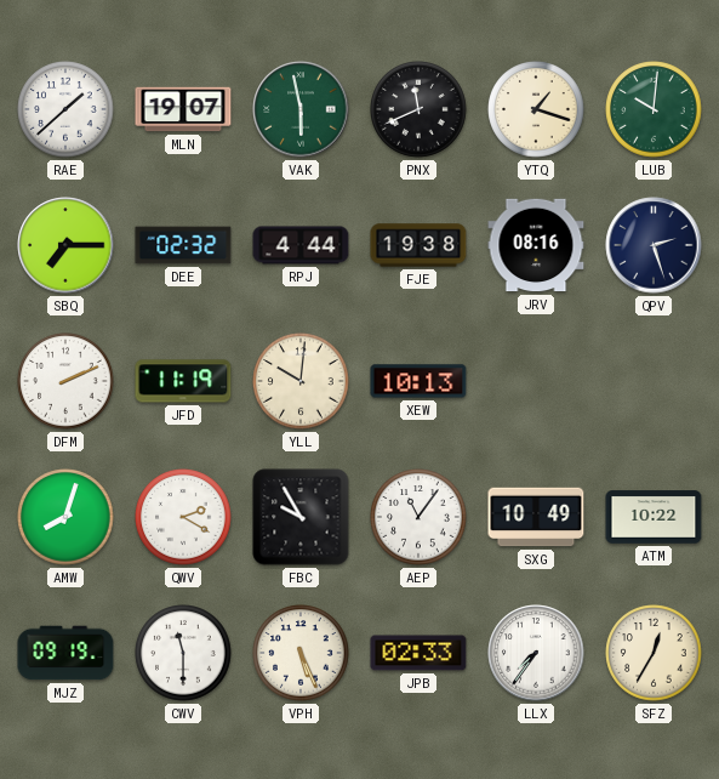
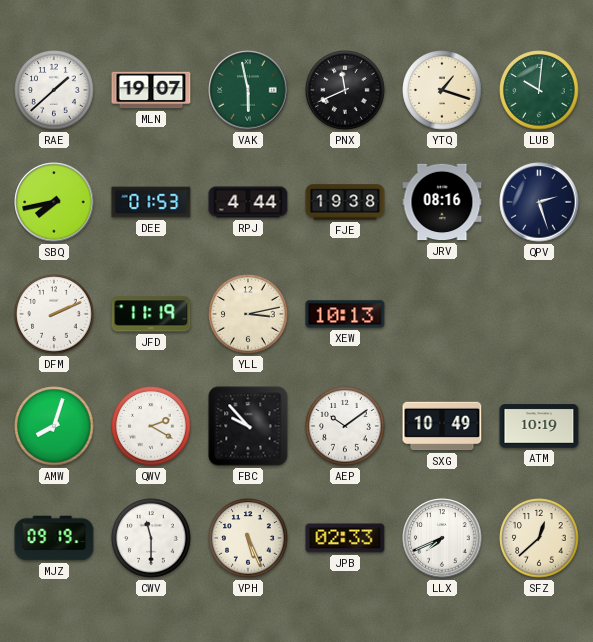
SBQ: 7:15 -> 7:43
DEE: 02:32 -> 01:53
YLL: 10:01 -> 3:13
FBC: 9:55 -> 9:53
AEP: 11:06 -> 10:09
ATM: 10:22 -> 10:19
LLX: 7:36 -> 7:41
SFZ: 12:35 -> 12:38
